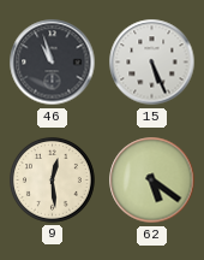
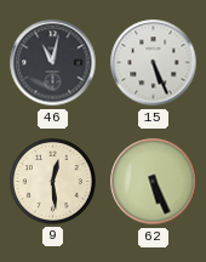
46: 10:57 -> 11:02
62: 5:21 -> 5:26
